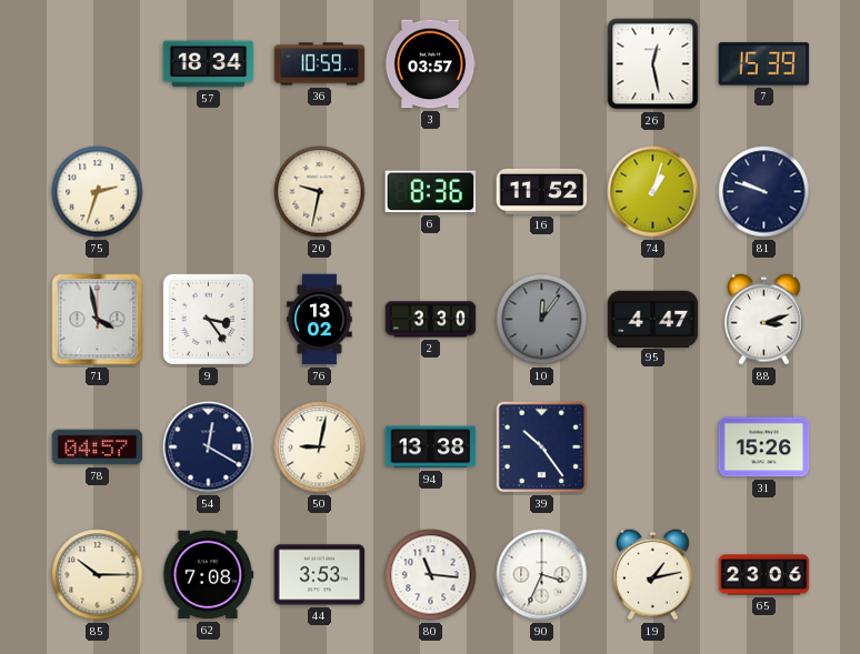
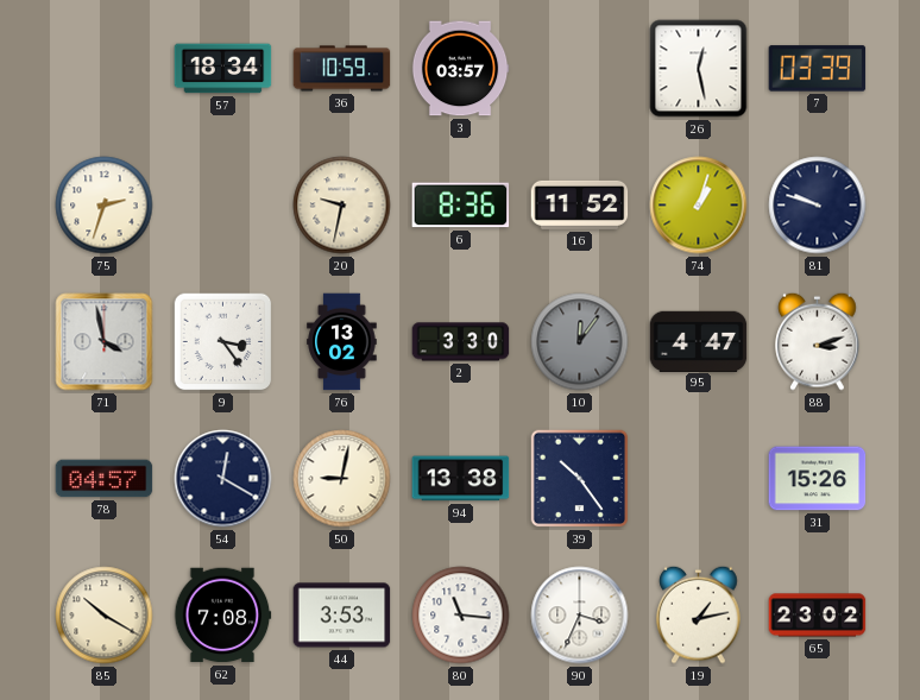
7: 15:39 -> 03:39
85: 10:15 -> 10:20
65: 23:06 -> 23:02
